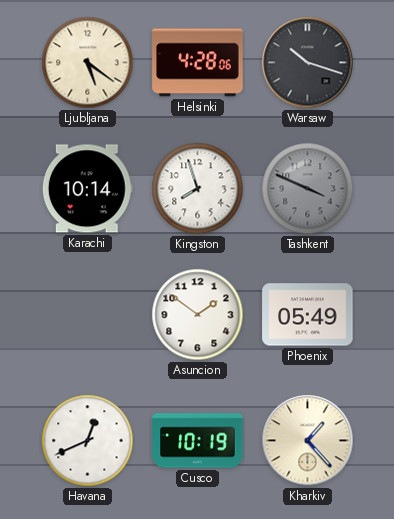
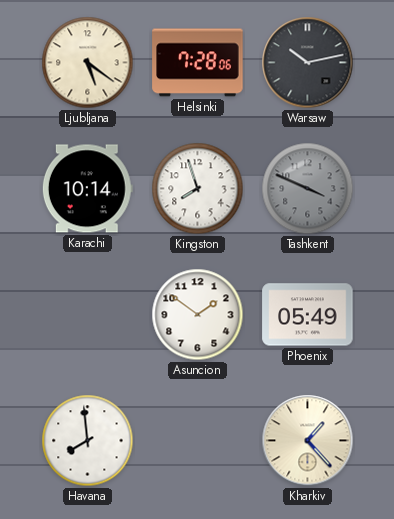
Helsinki: 4:28 -> 7:28
Warsaw: 10:18 -> 10:13
Havana: 12:41 -> 7:59
Cusco: 10:19 -> none
